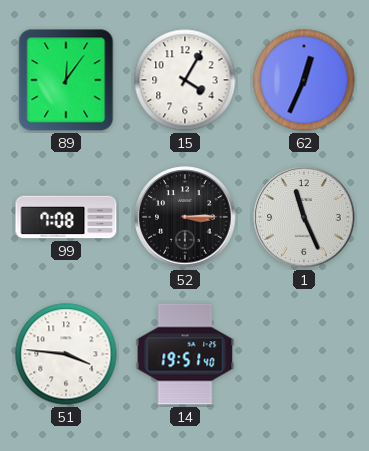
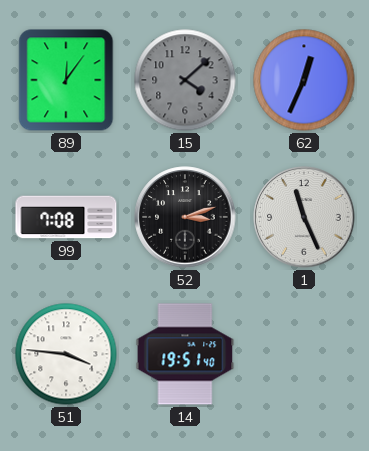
15: 4:05 -> 4:08
15 dial: white -> grey
52: 3:15 -> 3:12
